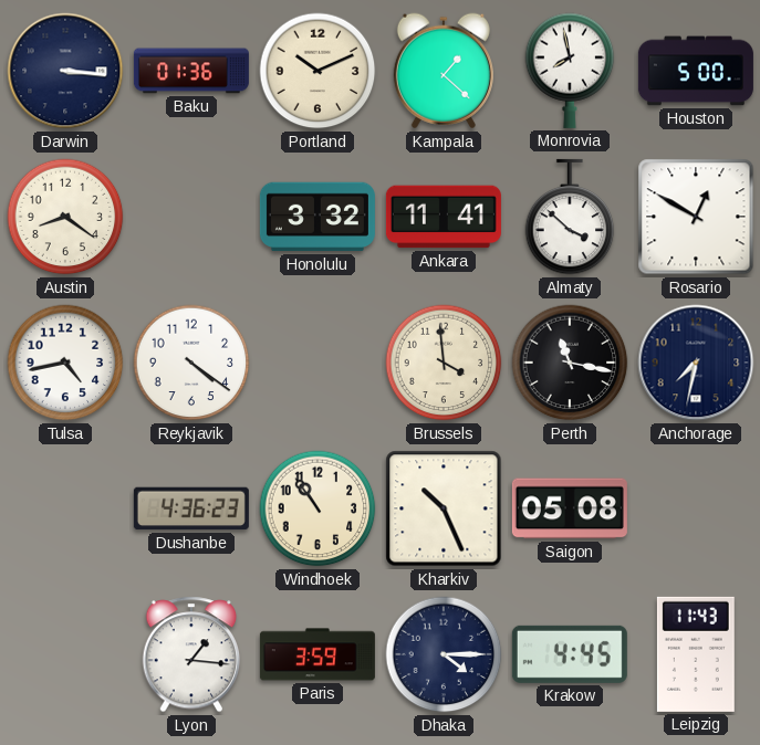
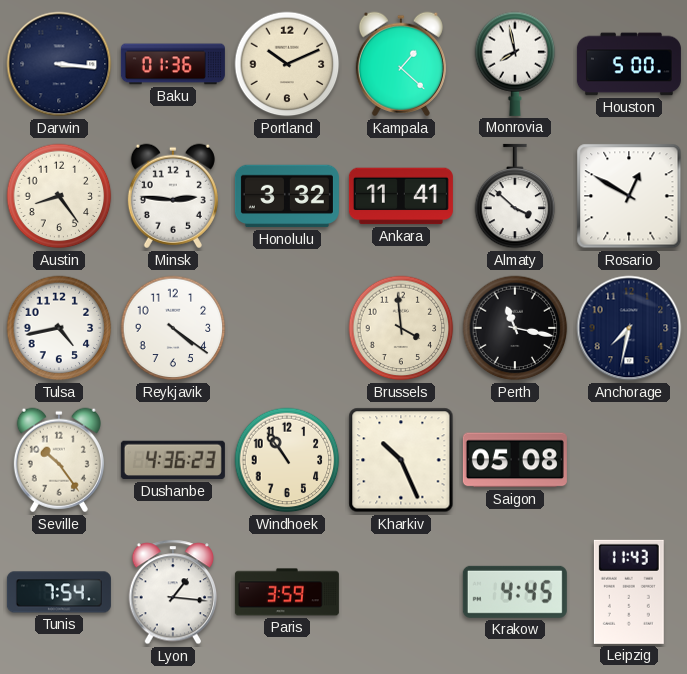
Austin: 8:21 -> 8:24
Minsk: none -> 2:46
Seville: none -> 10:24
Tunis: none -> 7:54
Dhaka: 4:15 -> none
